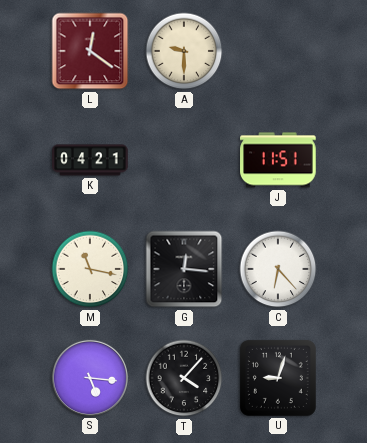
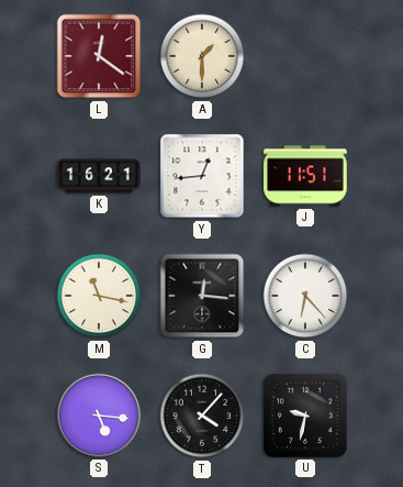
A: 9:30 -> 1:30
K: 04:21 -> 16:21
Y: none -> 12:44
U: 9:03 -> 9:32
